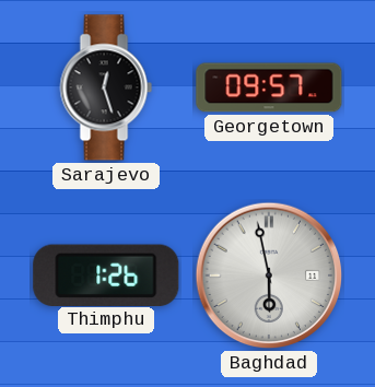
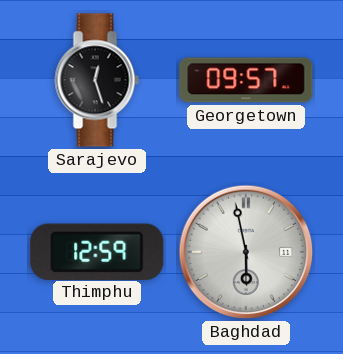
Thimphu: 1:26 -> 12:59
